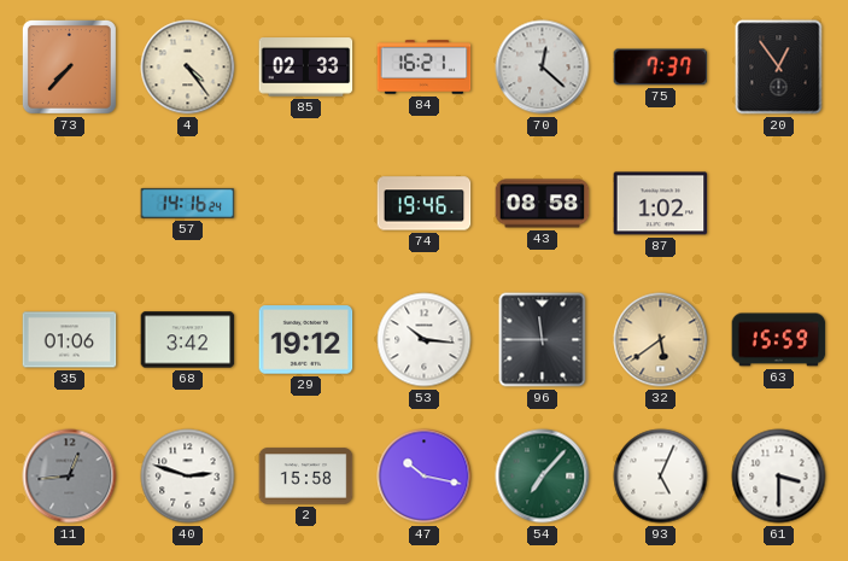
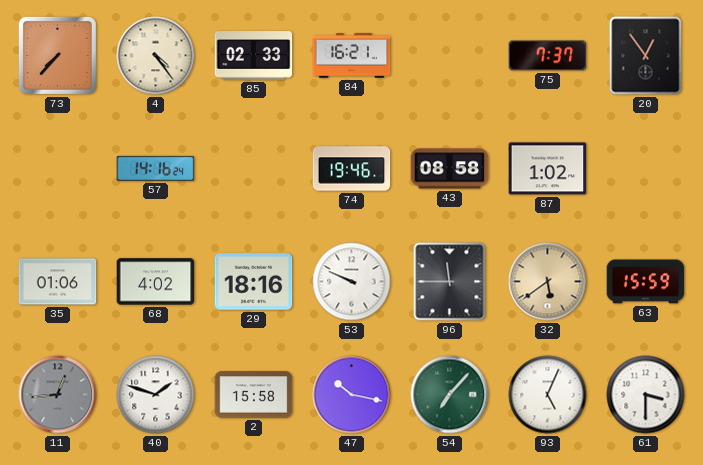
70: 12:22 -> none
68: 3:42 -> 4:02
29: 19:12 -> 18:16
53: 10:16 -> 9:49
40: 2:48 -> 1:48
